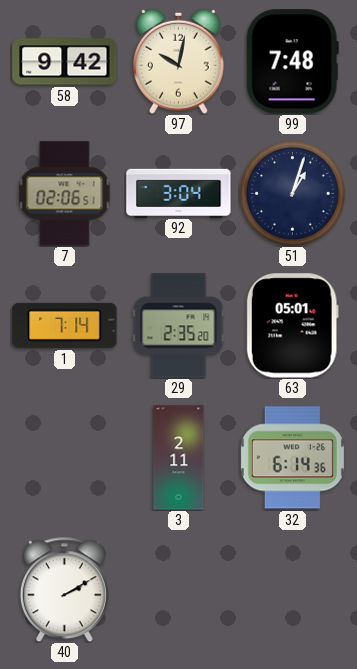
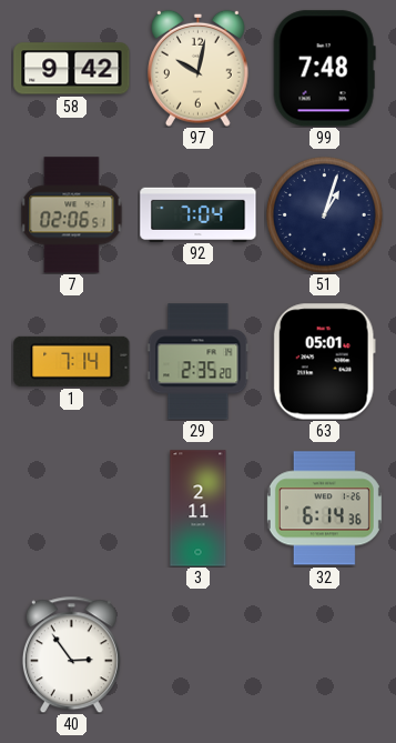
92: 3:04 -> 7:04
40: 2:10 -> 2:54
